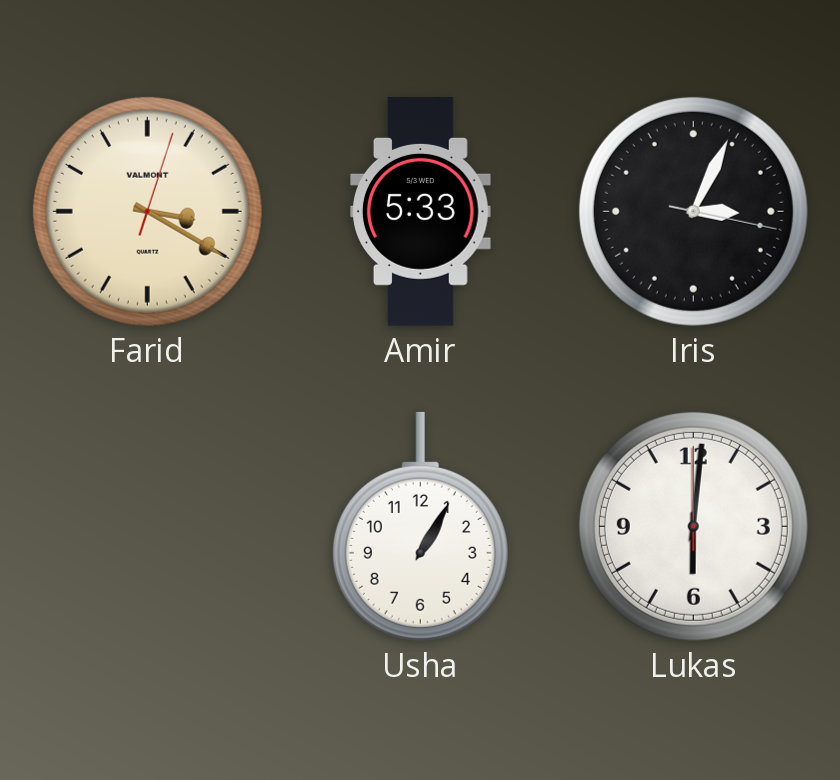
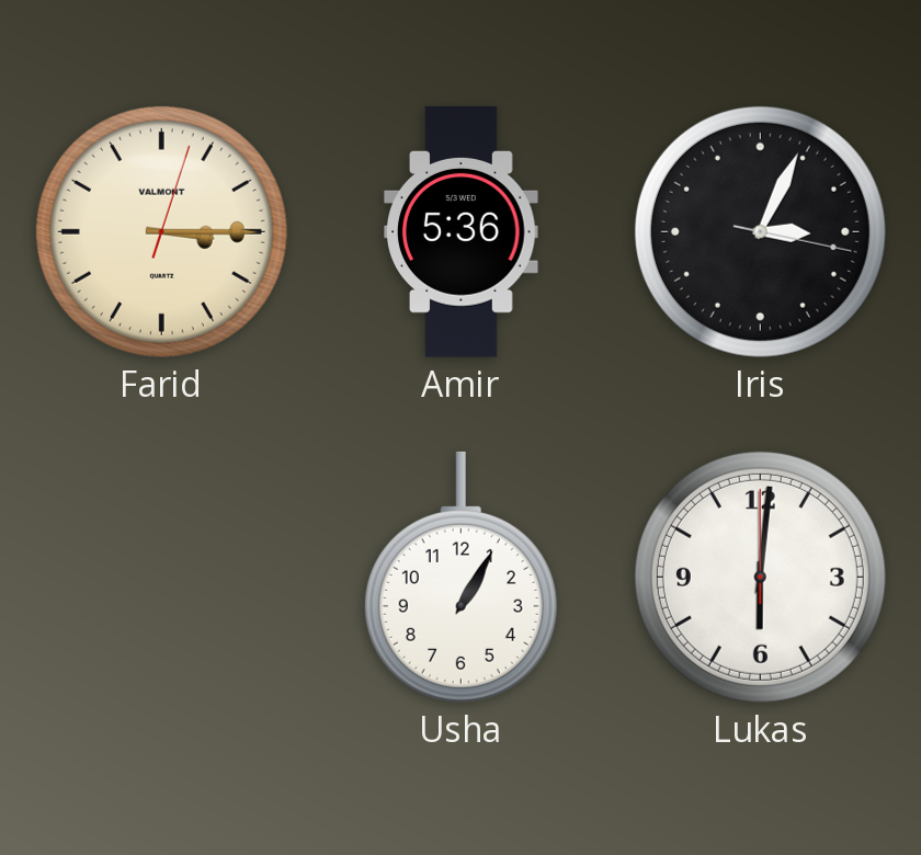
Farid: 3:20 -> 3:15
Amir: 5:33 -> 5:36
